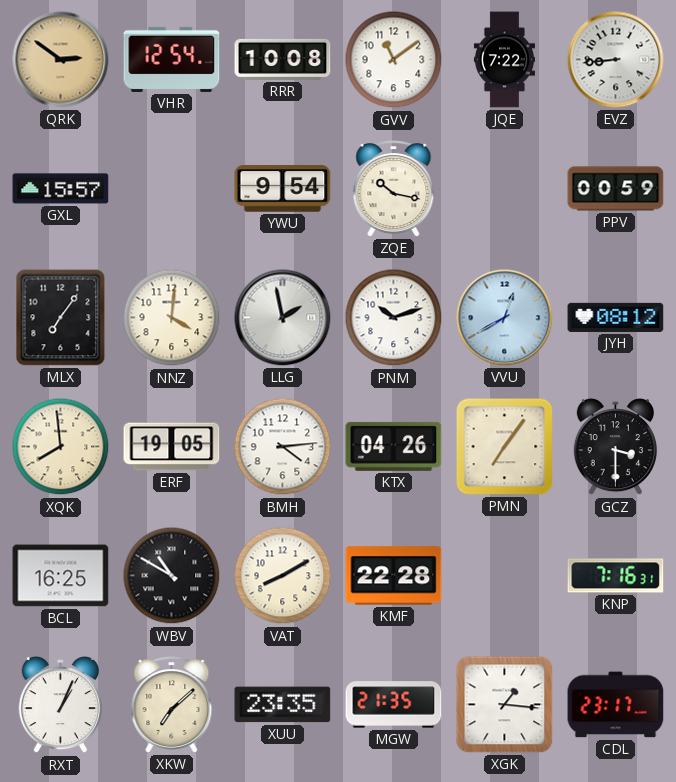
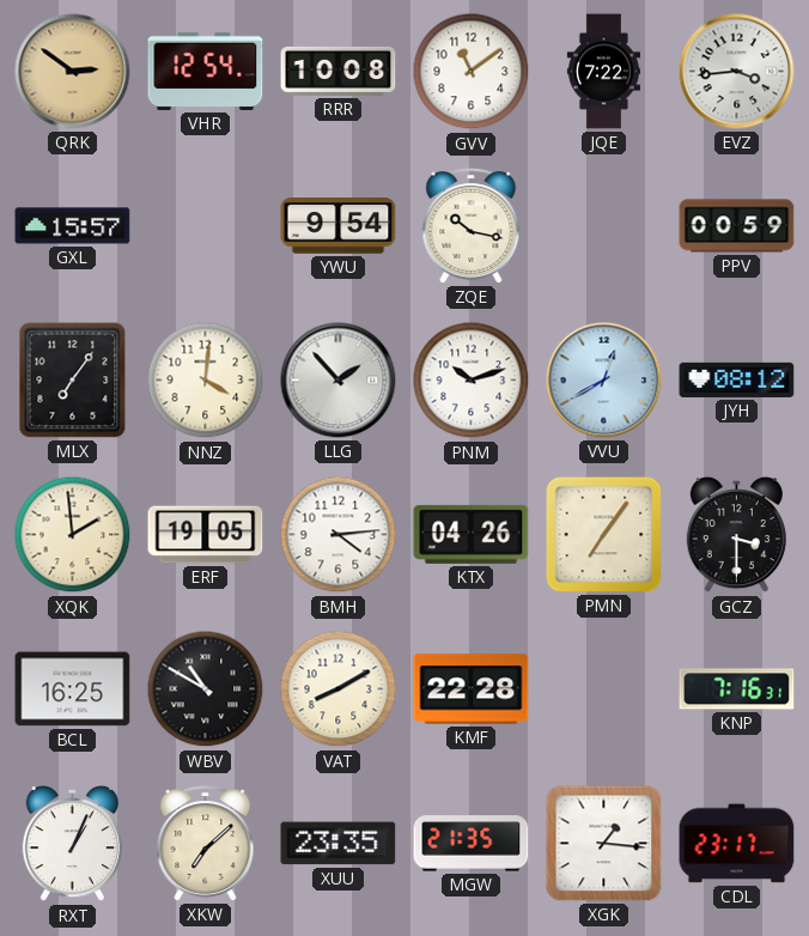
EVZ: 8:44 -> 3:44
LLG: 1:58 -> 1:53
XQK: 7:59 -> 1:59
